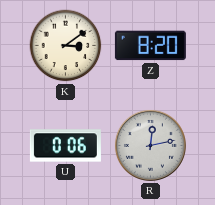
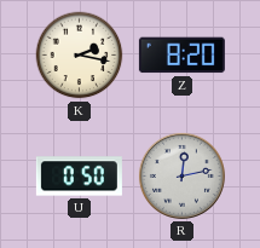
K: 3:09 -> 2:17
U: 0:06 -> 0:50
